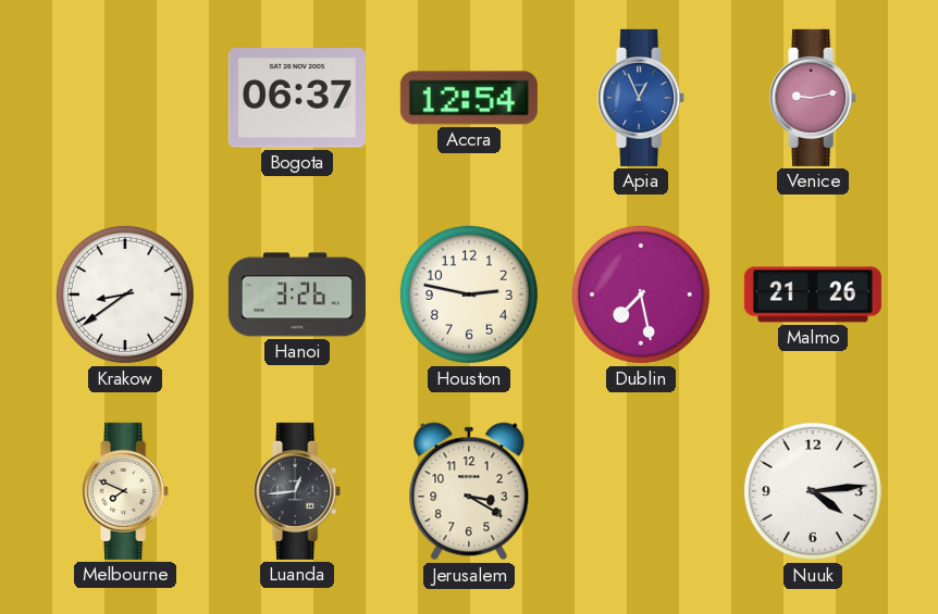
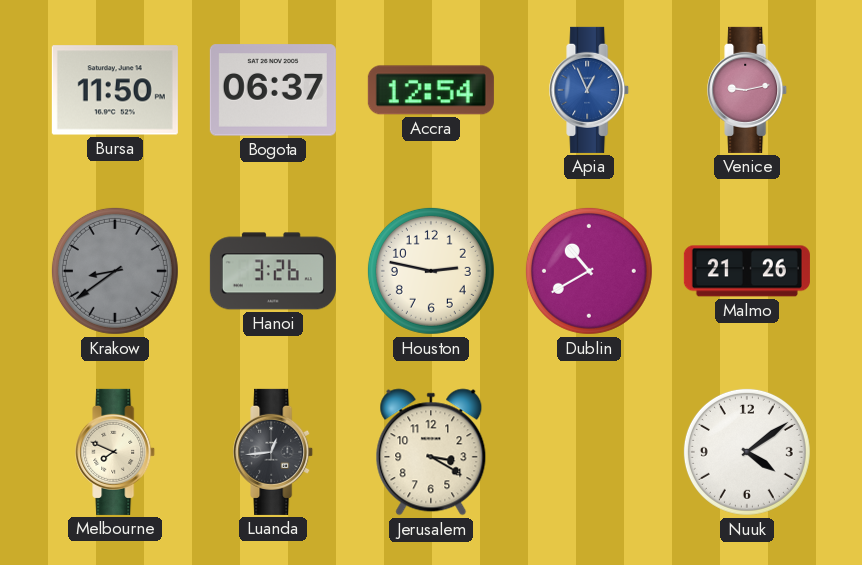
Bursa: none -> 11:50
Krakow dial: white -> grey
Dublin: 7:28 -> 10:40
Nuuk: 4:14 -> 4:09
